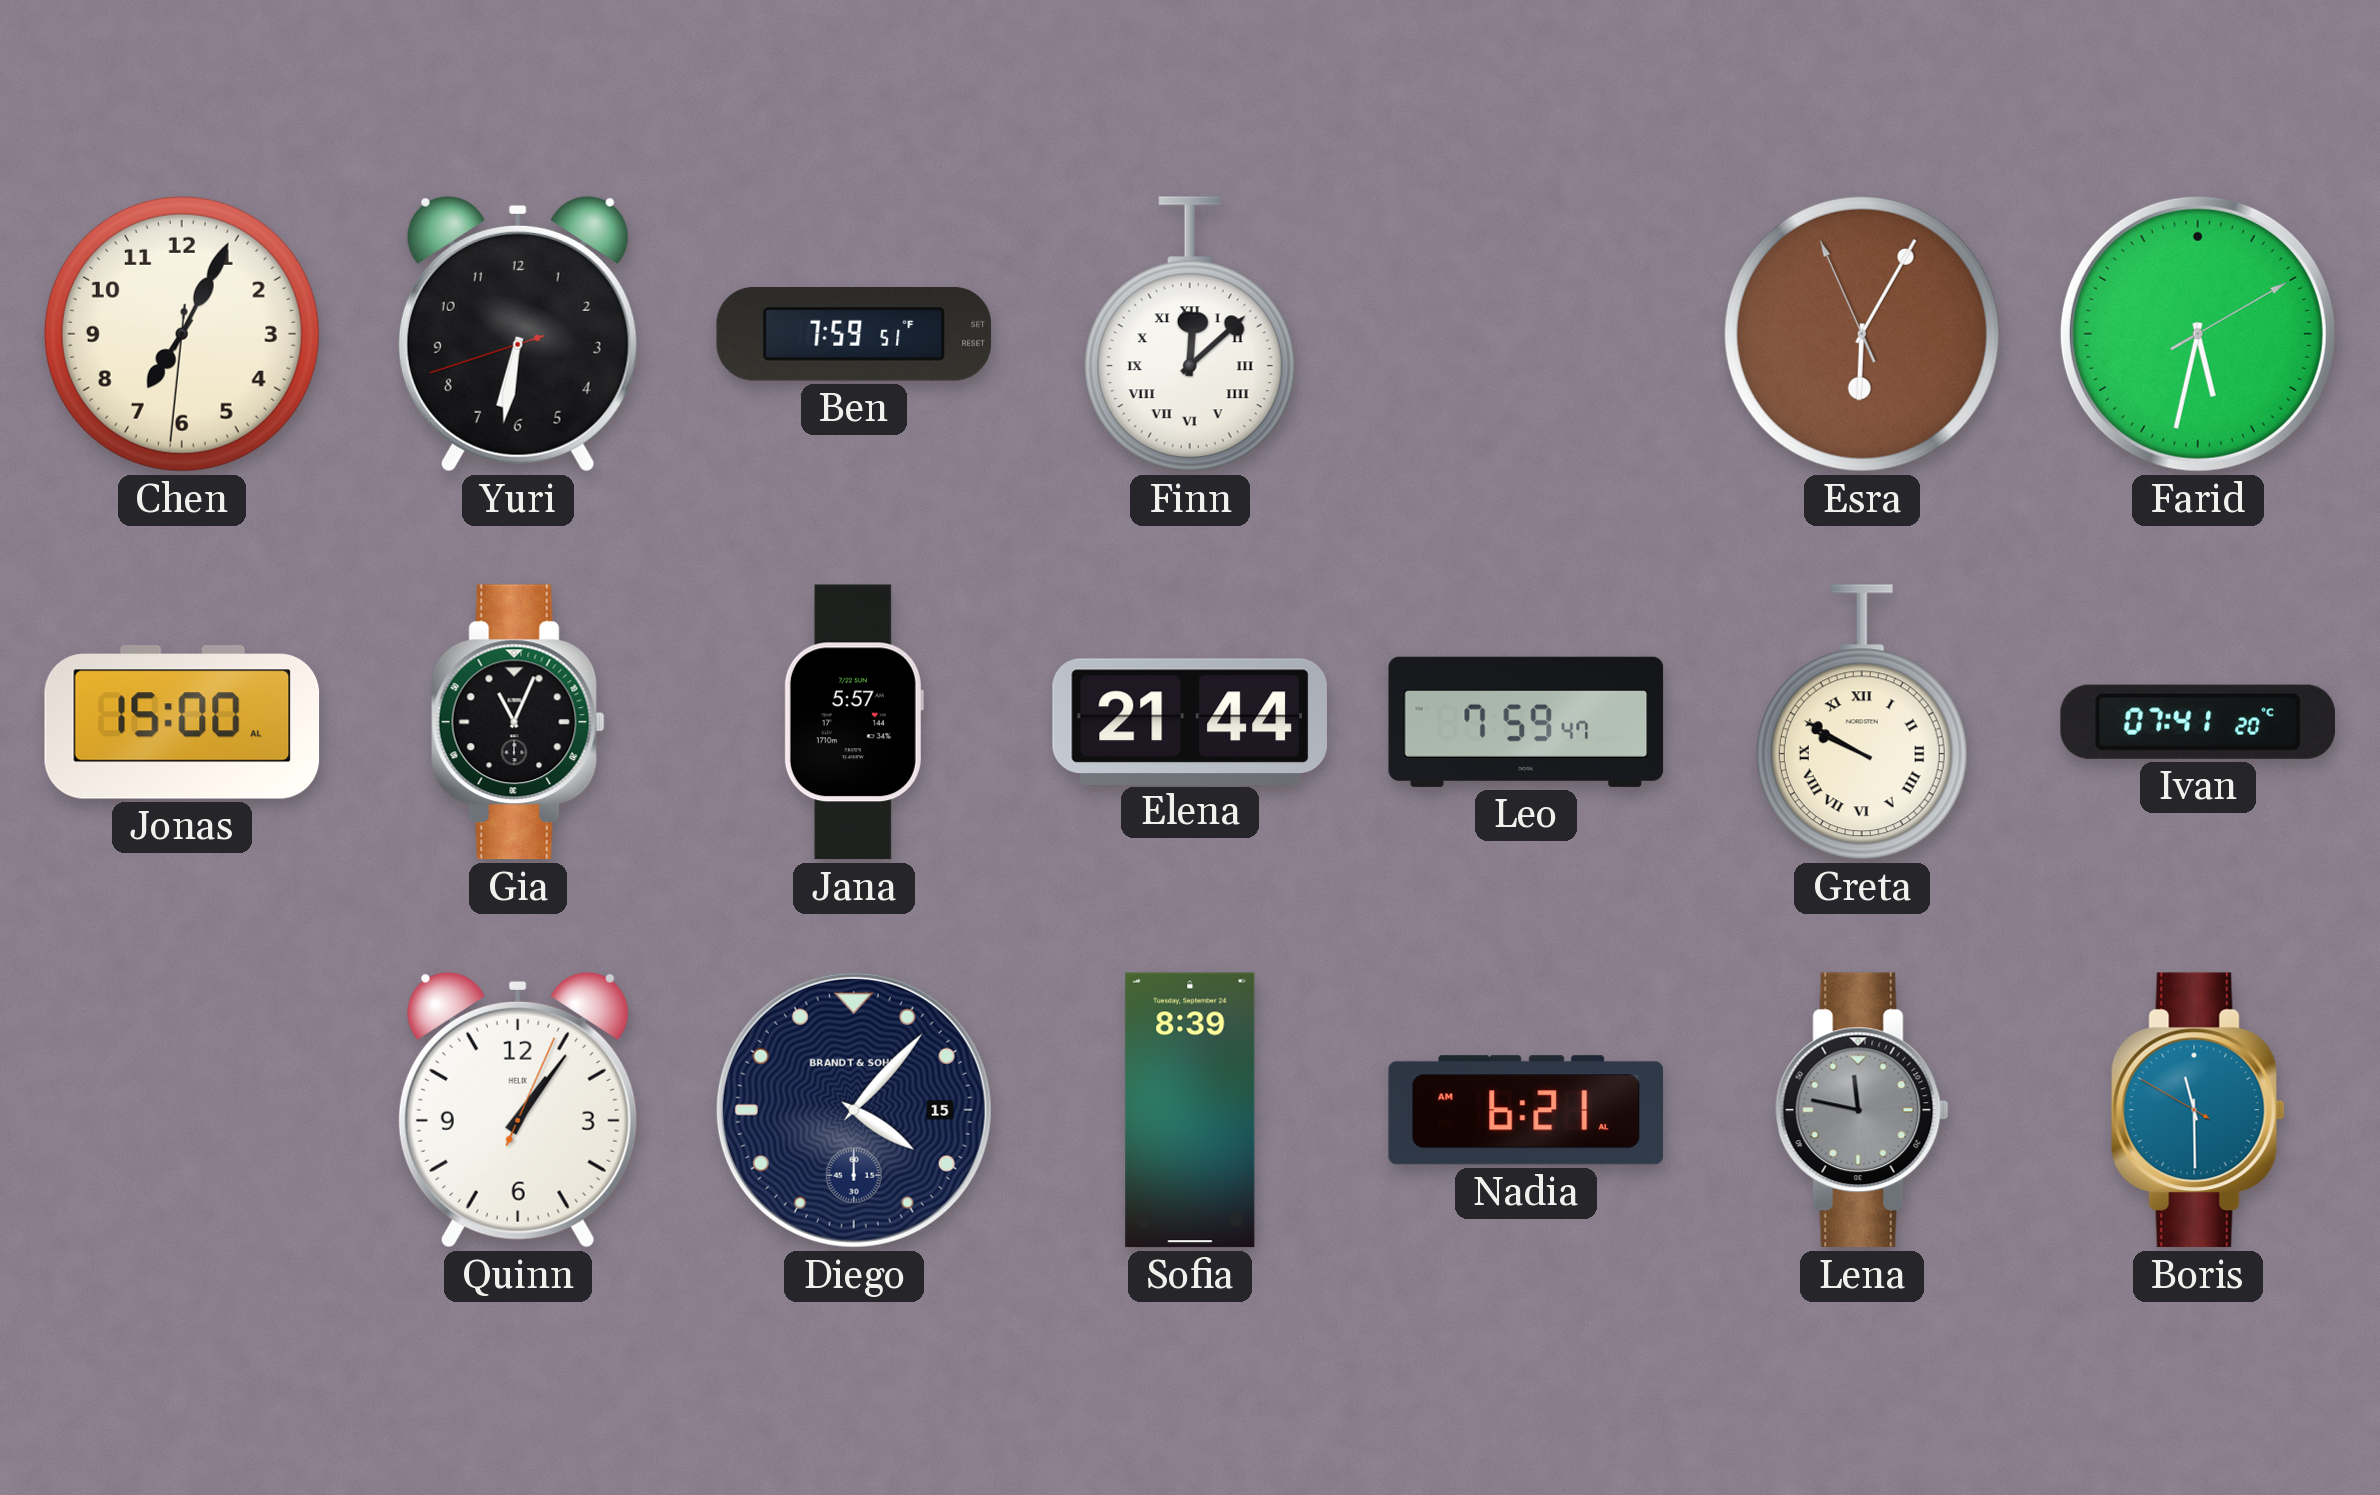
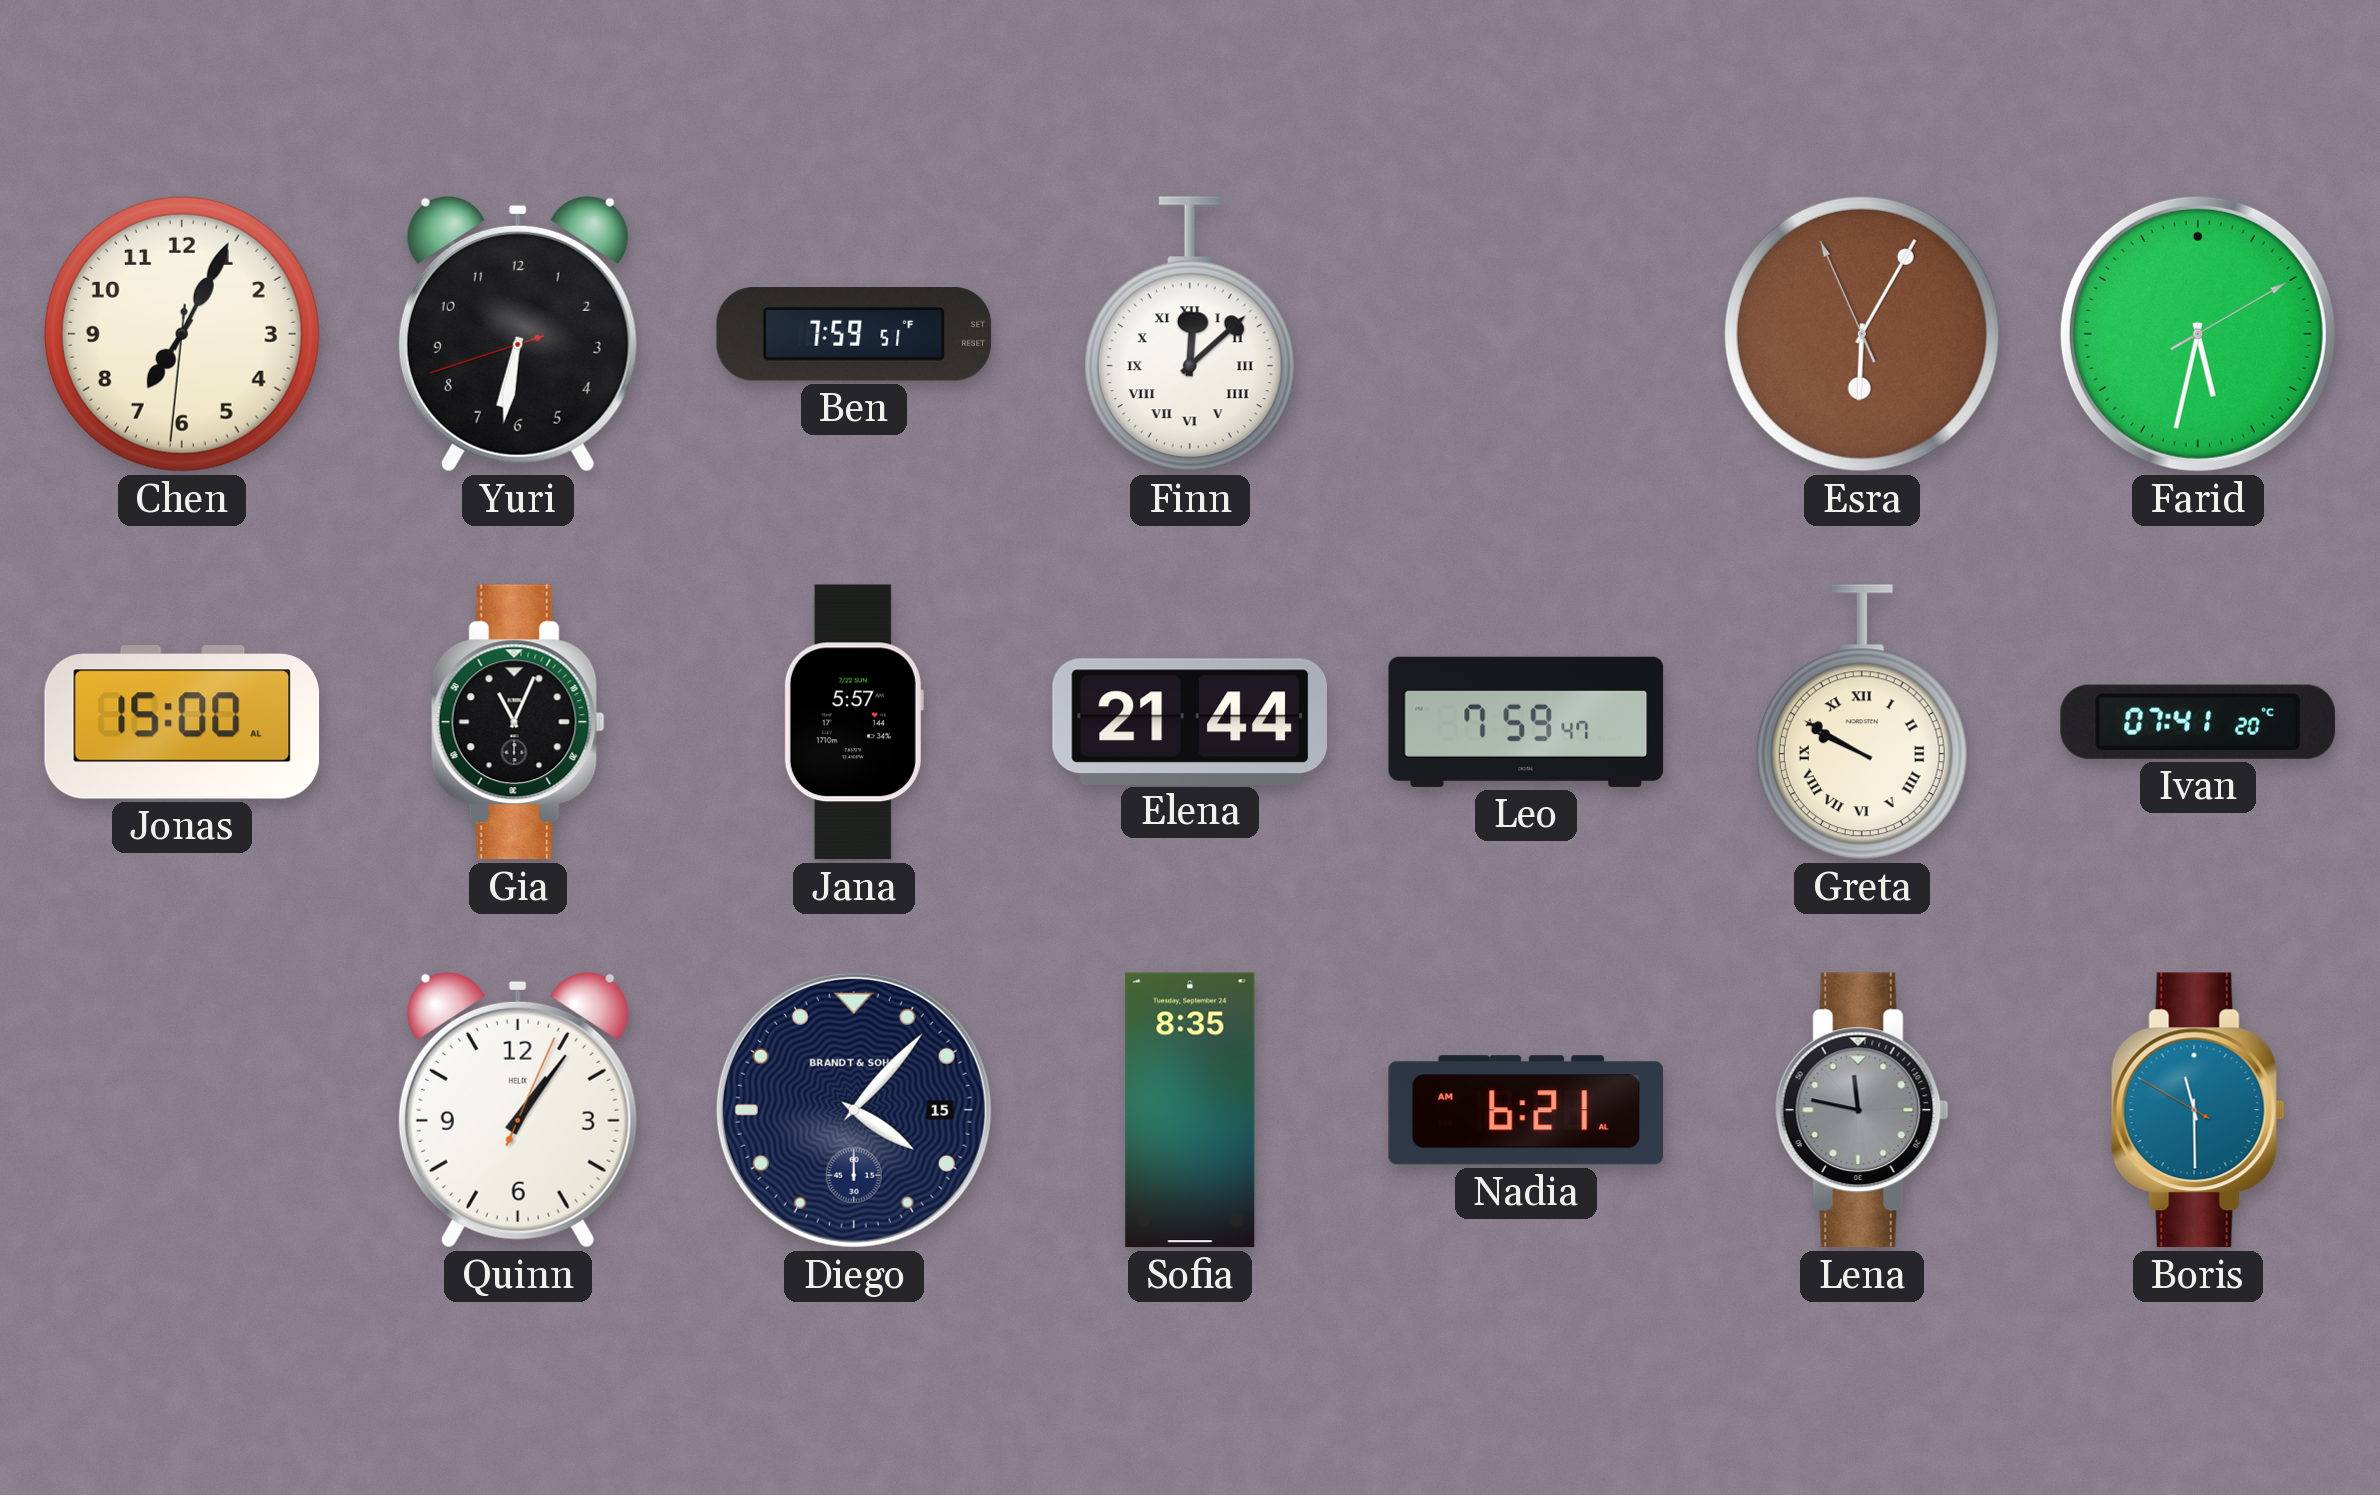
Sofia: 8:39 -> 8:35
